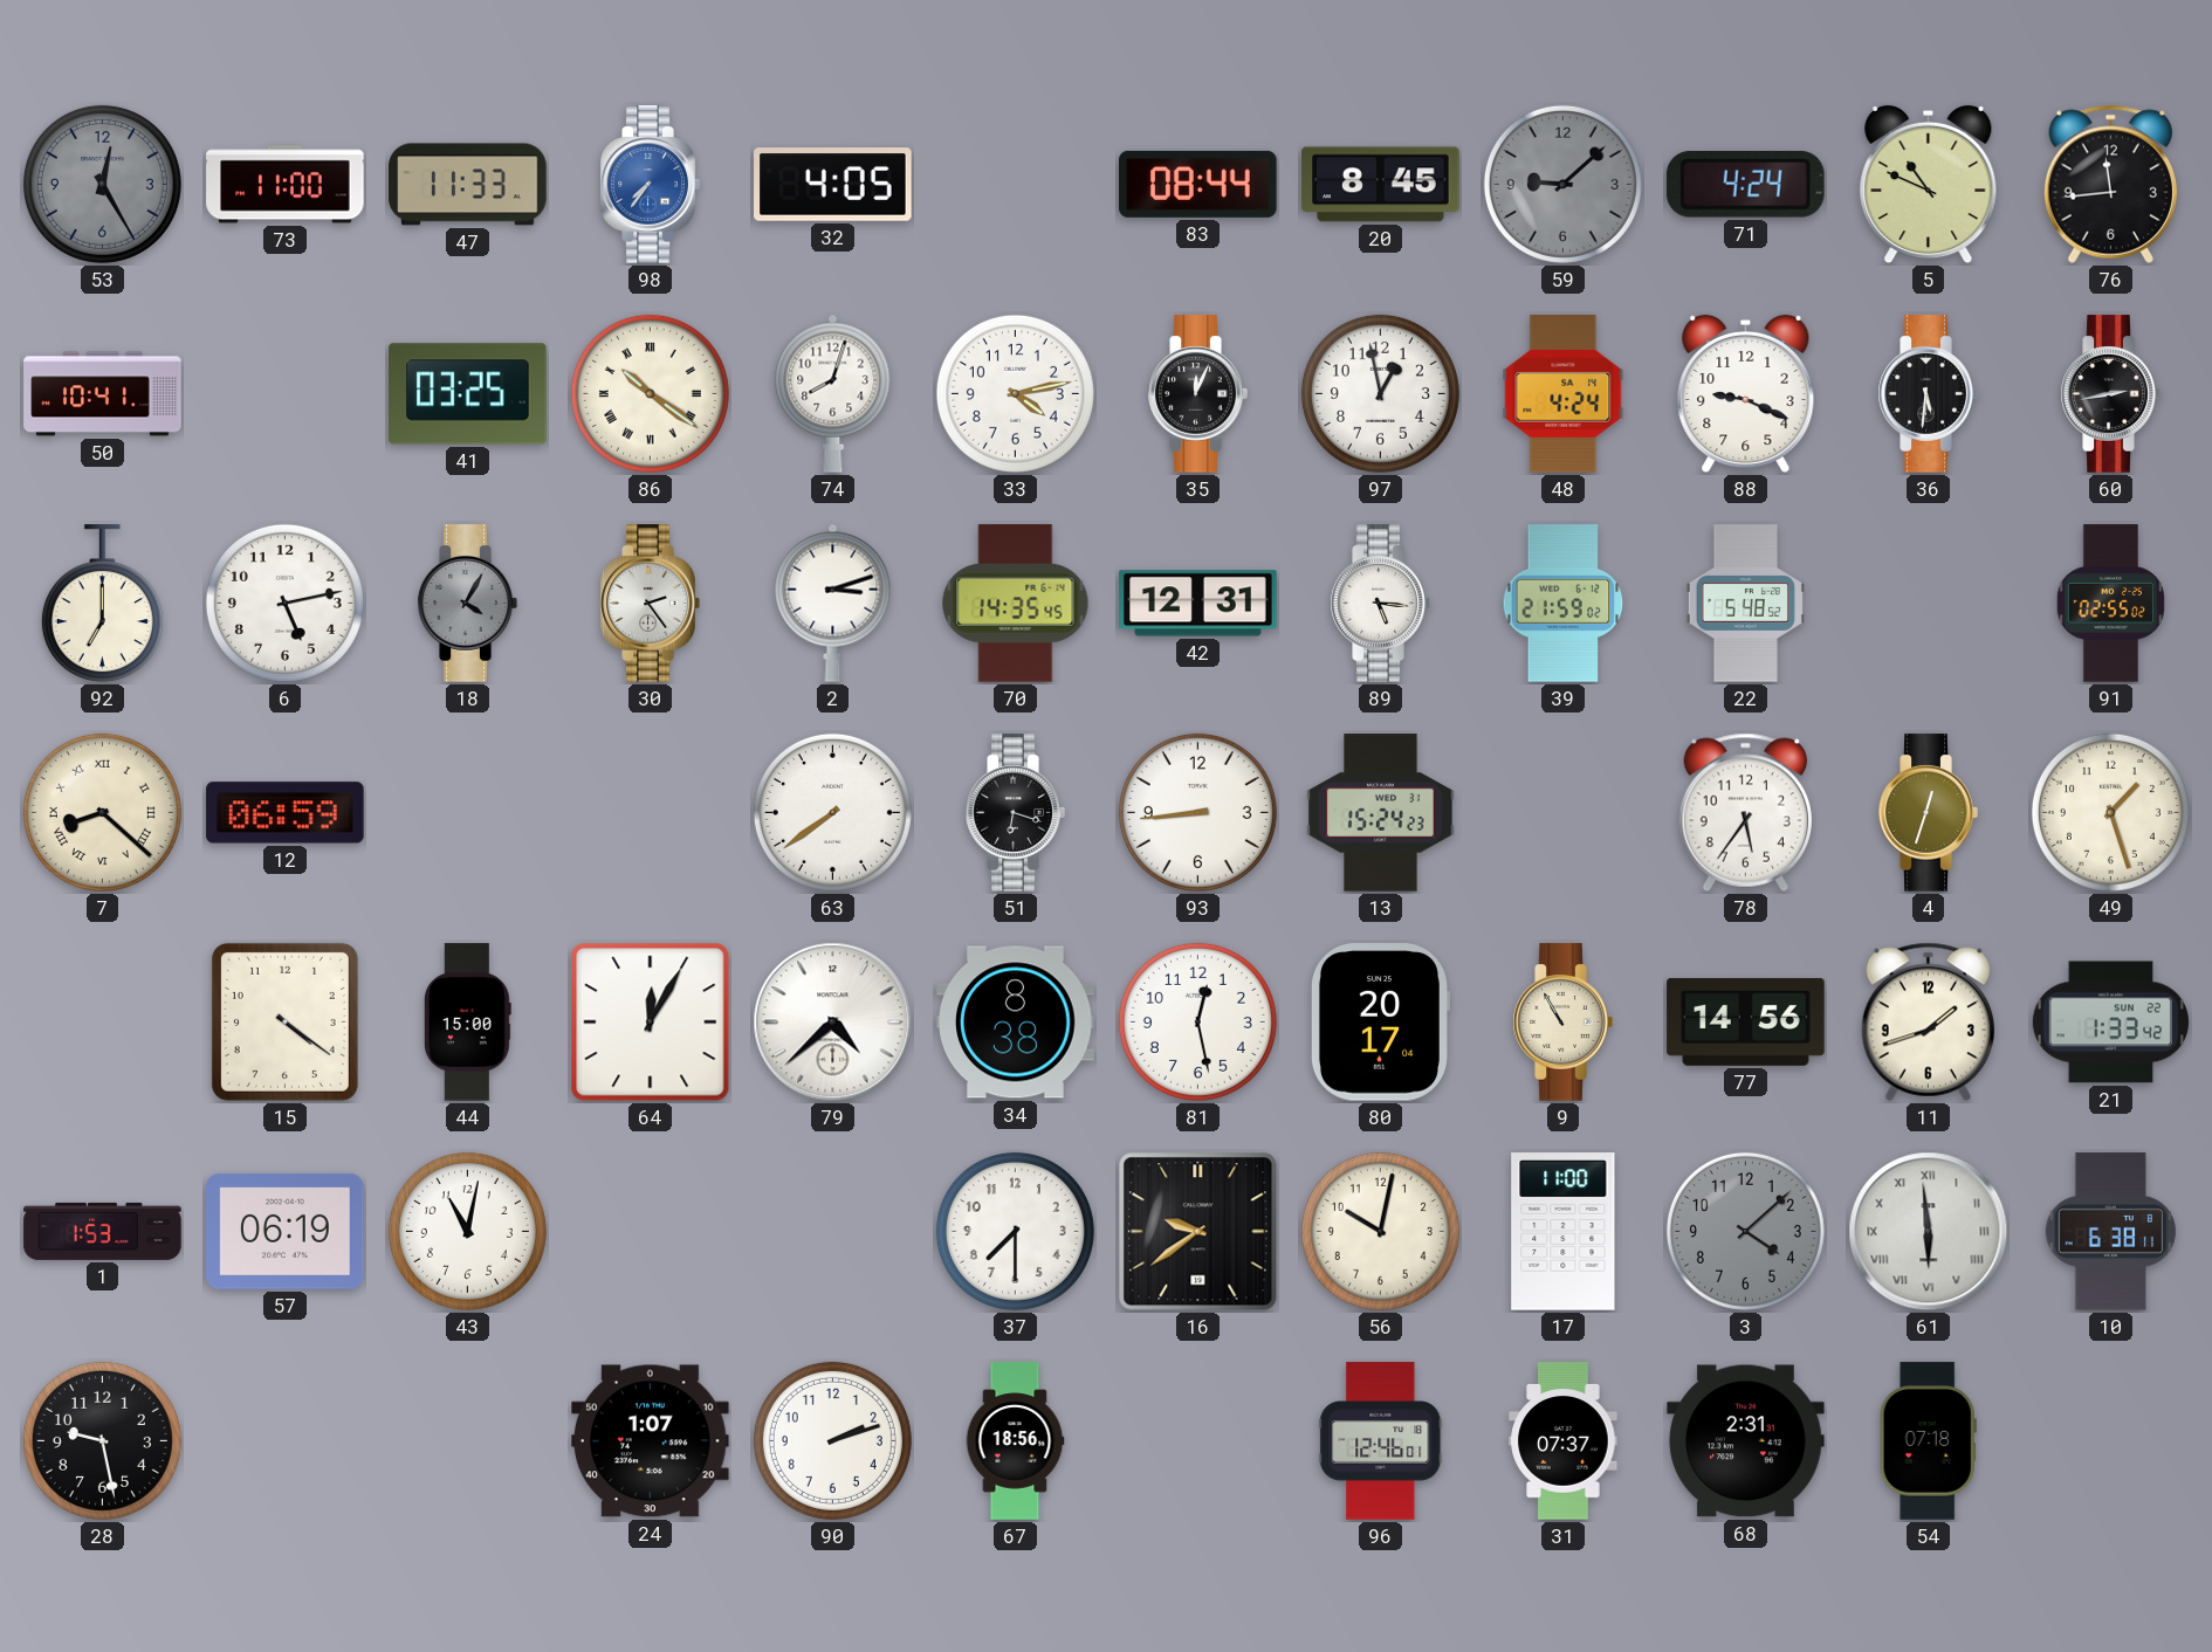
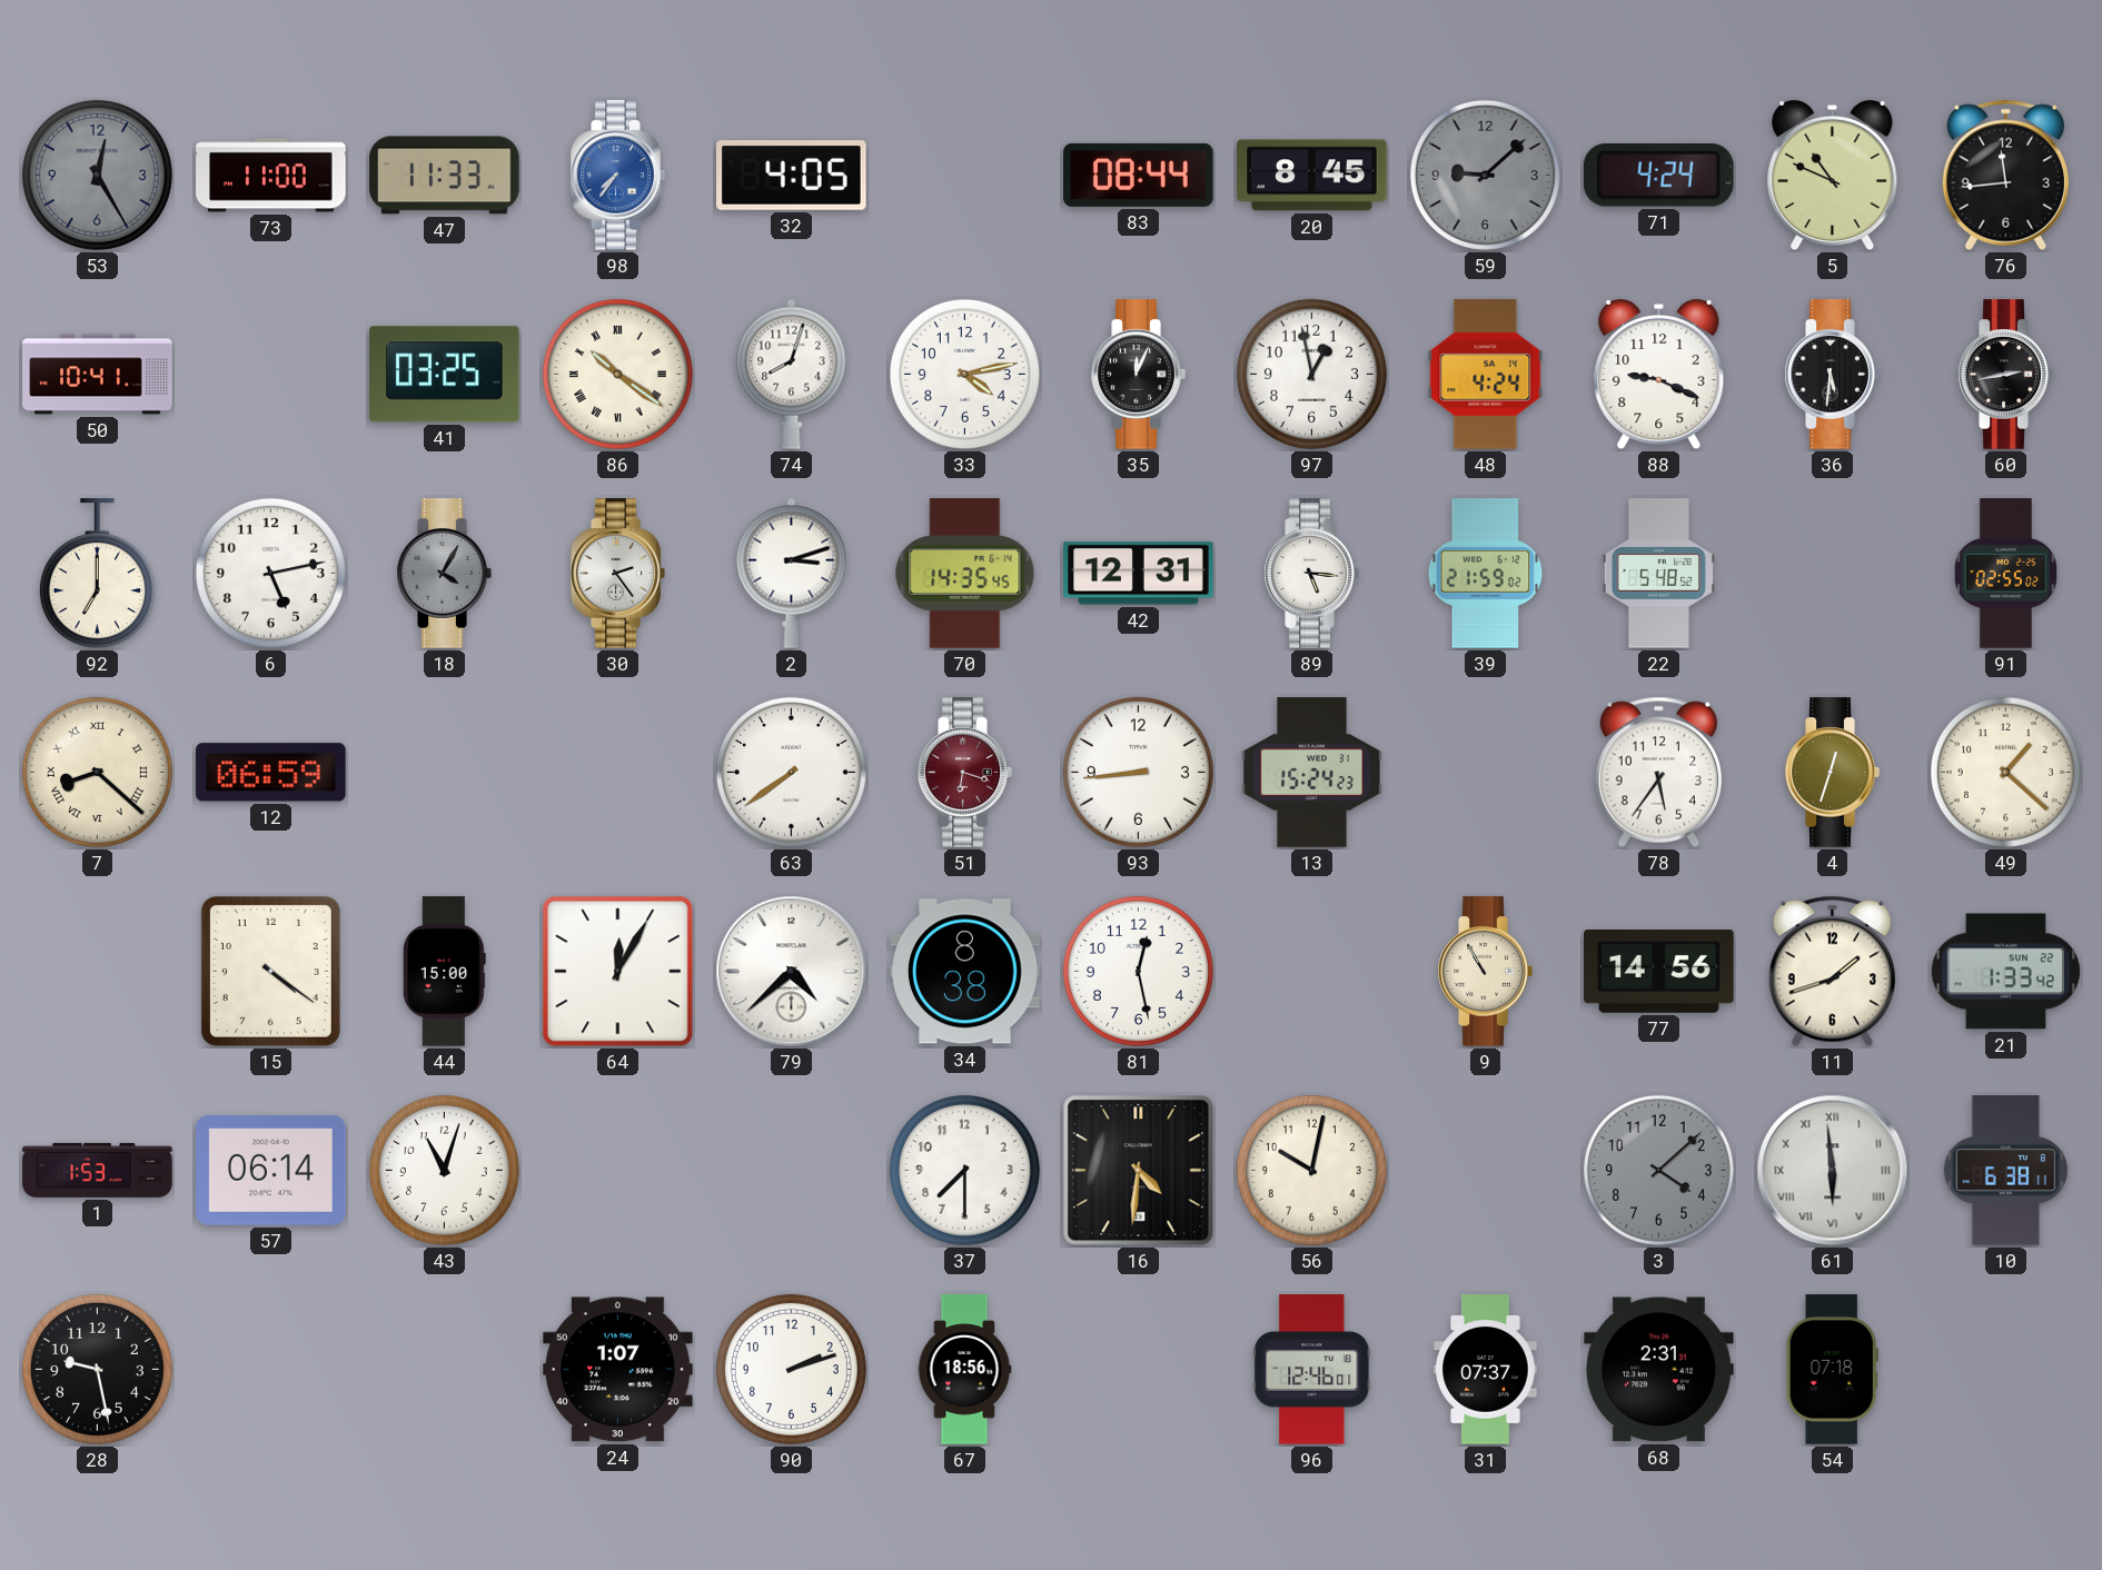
51 dial: black -> burgundy
49: 1:27 -> 1:22
80: 20:17 -> none
57: 06:19 -> 06:14
43: 11:02 -> 11:03
16: 9:39 -> 4:31
17: 11:00 -> none
